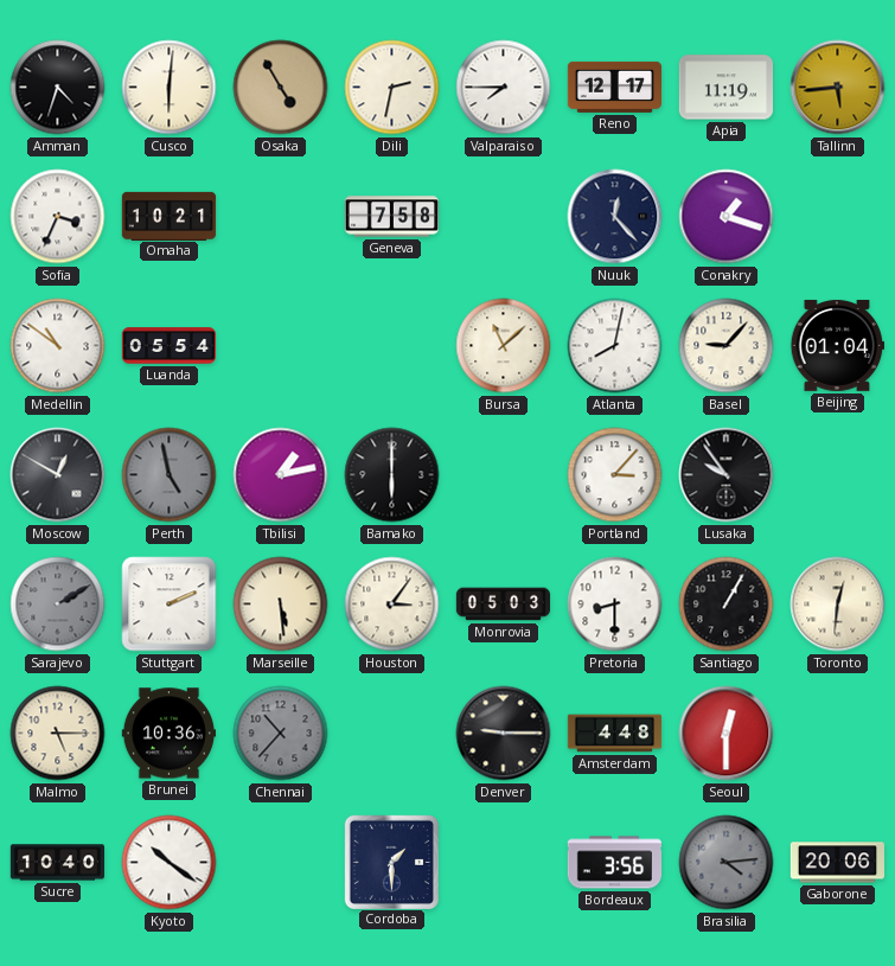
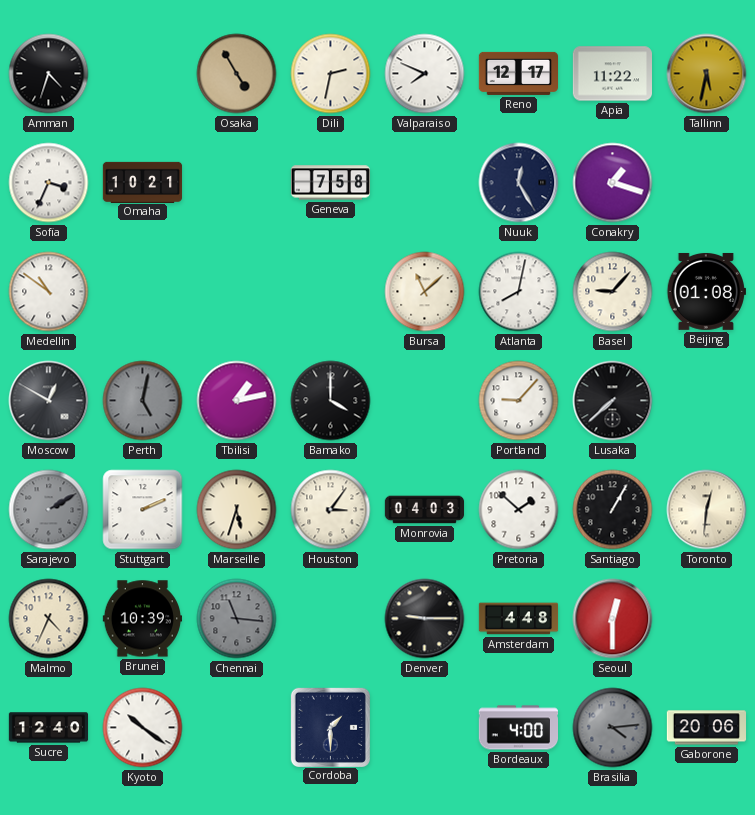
Cusco: 6:01 -> none
Valparaiso: 7:45 -> 7:49
Apia: 11:19 -> 11:22
Tallinn: 5:44 -> 5:32
Nuuk: 12:23 -> 12:25
Luanda: 05:54 -> none
Beijing: 01:04 -> 01:08
Perth: 4:58 -> 5:02
Bamako: 6:00 -> 4:00
Portland: 3:07 -> 9:07
Lusaka: 9:54 -> 7:38
Marseille: 5:29 -> 5:33
Monrovia: 05:03 -> 04:03
Pretoria: 8:30 -> 1:52
Malmo: 5:15 -> 4:34
Brunei: 10:36 -> 10:39
Chennai: 10:37 -> 11:16
Sucre: 10:40 -> 12:40
Bordeaux: 3:56 -> 4:00
